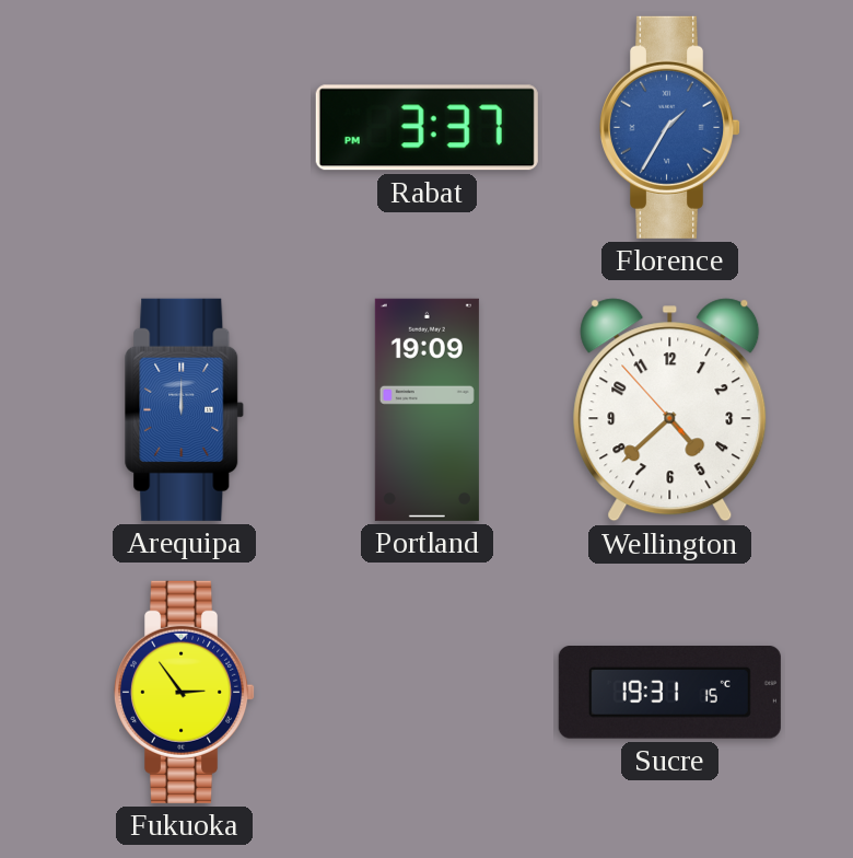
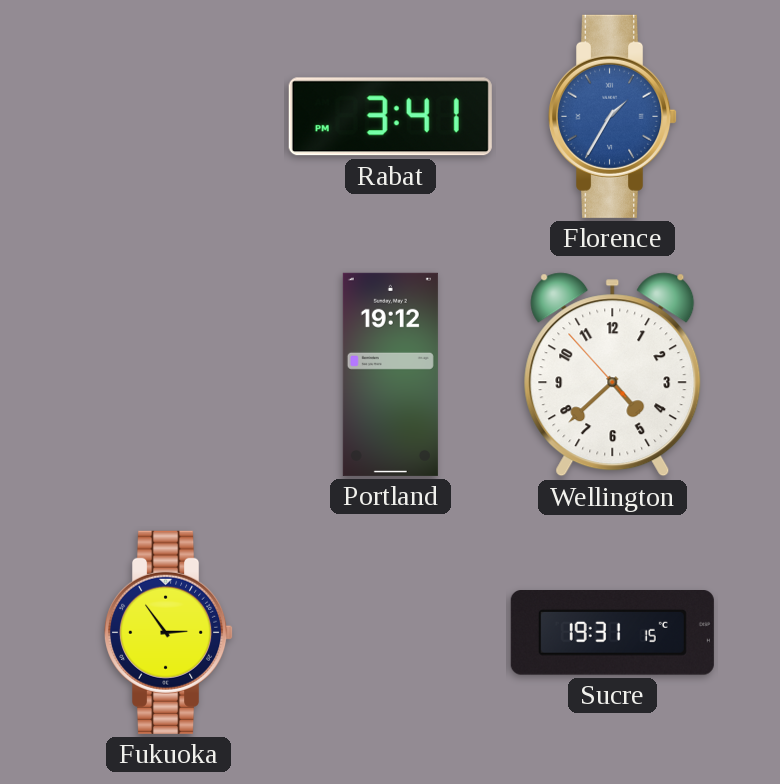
Rabat: 3:37 -> 3:41
Arequipa: 12:00 -> none
Portland: 19:09 -> 19:12
